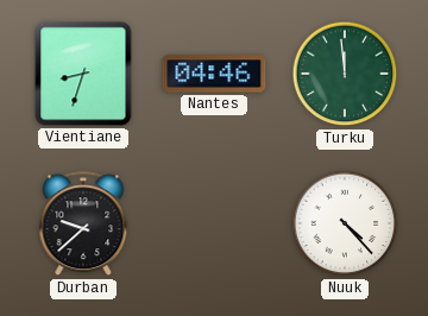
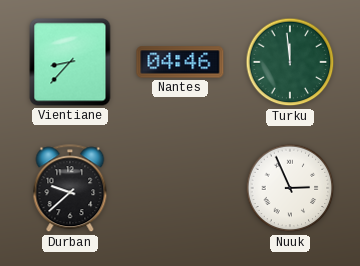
Vientiane: 8:33 -> 8:37
Nuuk: 4:23 -> 2:56
